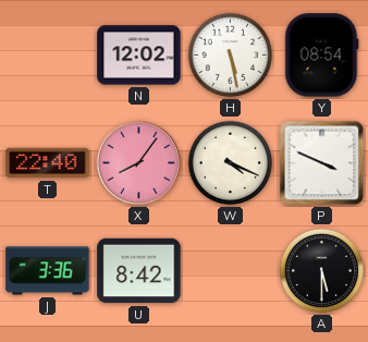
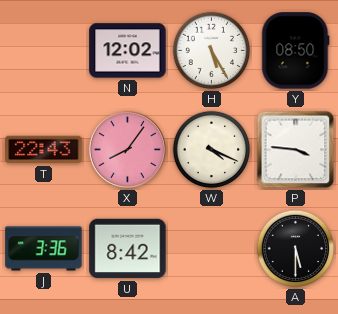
H: 5:28 -> 5:25
Y: 08:54 -> 08:50
T: 22:40 -> 22:43
P: 3:49 -> 3:46
